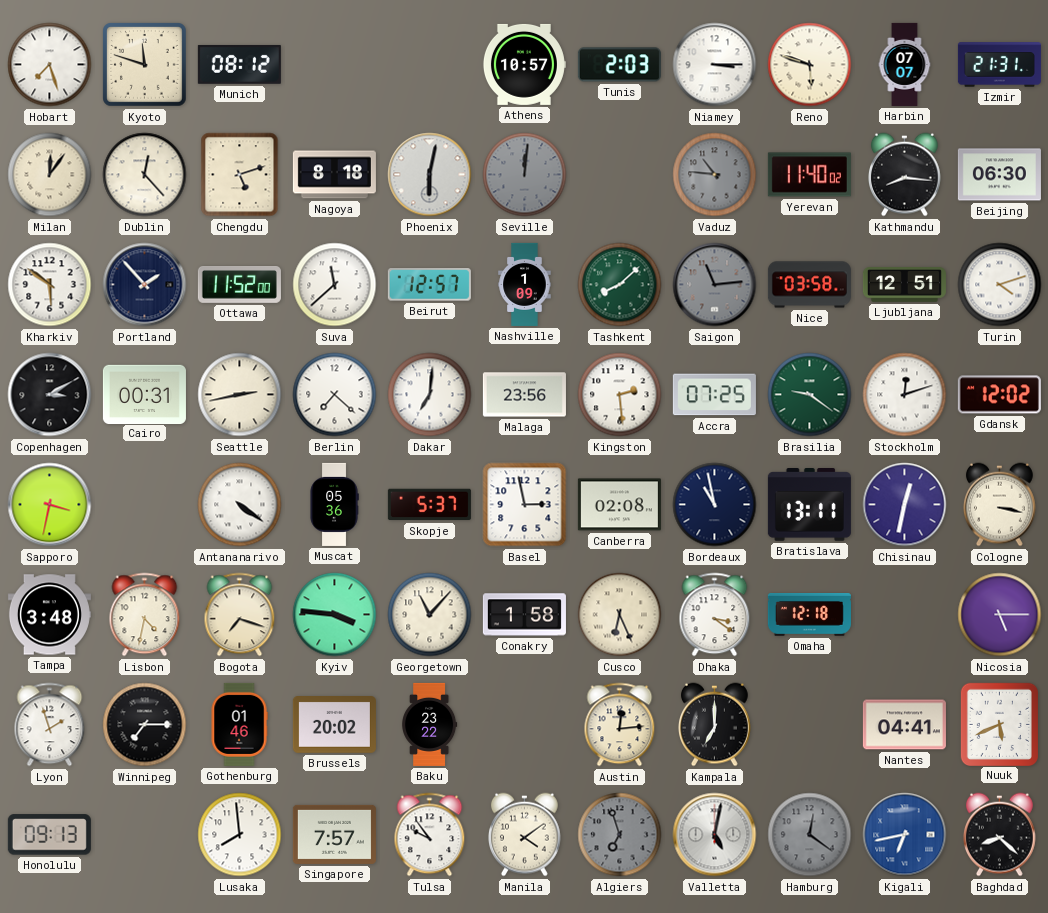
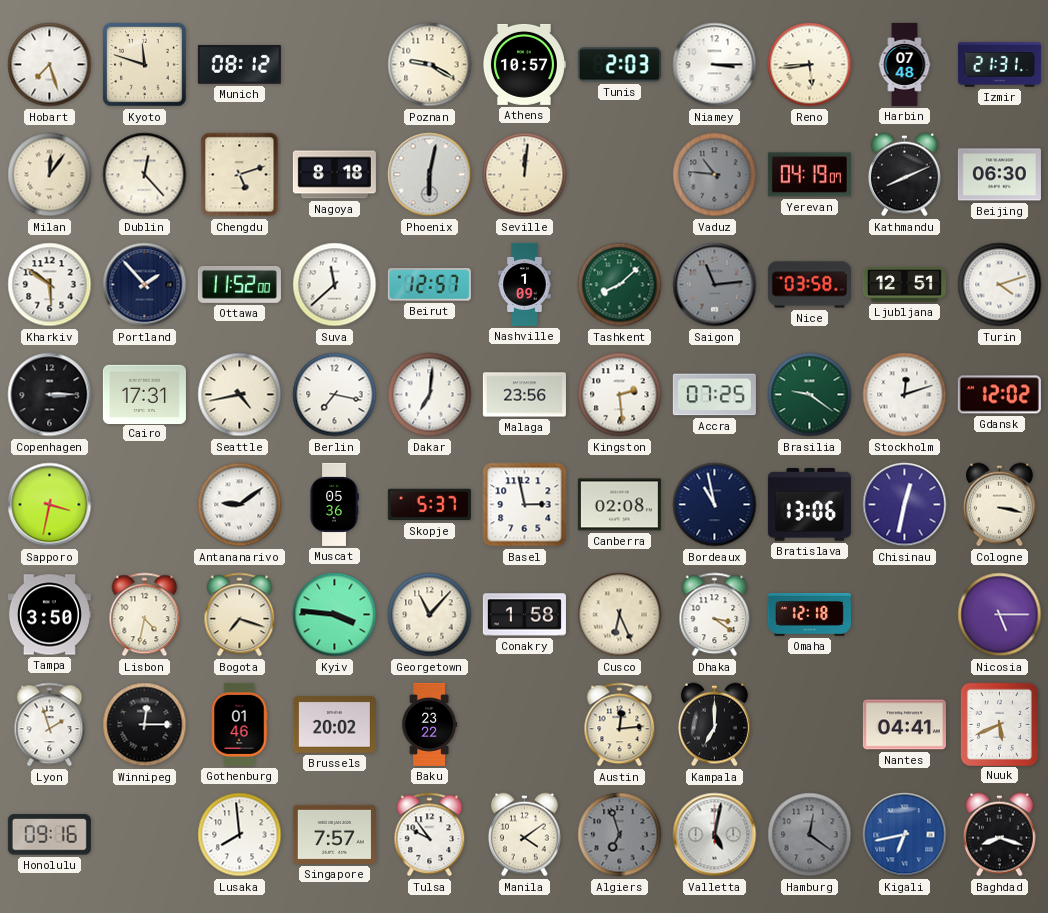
Poznan: none -> 9:20
Reno: 5:48 -> 5:44
Harbin: 07:07 -> 07:48
Seville dial: grey -> cream
Yerevan: 11:40 -> 04:19
Kathmandu: 8:16 -> 8:11
Copenhagen: 3:10 -> 3:15
Cairo: 00:31 -> 17:31
Seattle: 2:43 -> 4:43
Berlin: 7:22 -> 7:17
Antananarivo: 4:21 -> 9:09
Bratislava: 13:11 -> 13:06
Tampa: 3:48 -> 3:50
Winnipeg: 7:15 -> 12:15
Honolulu: 09:13 -> 09:16
Baghdad: 8:22 -> 8:18
